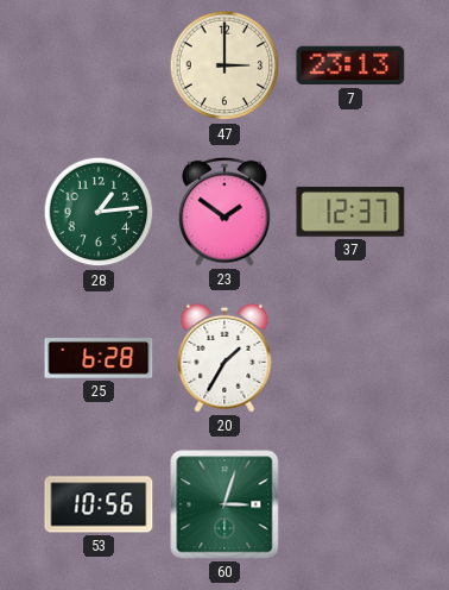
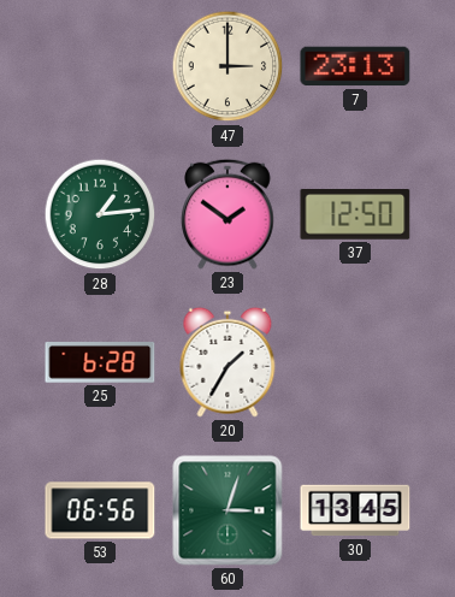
37: 12:37 -> 12:50
53: 10:56 -> 06:56
30: none -> 13:45
